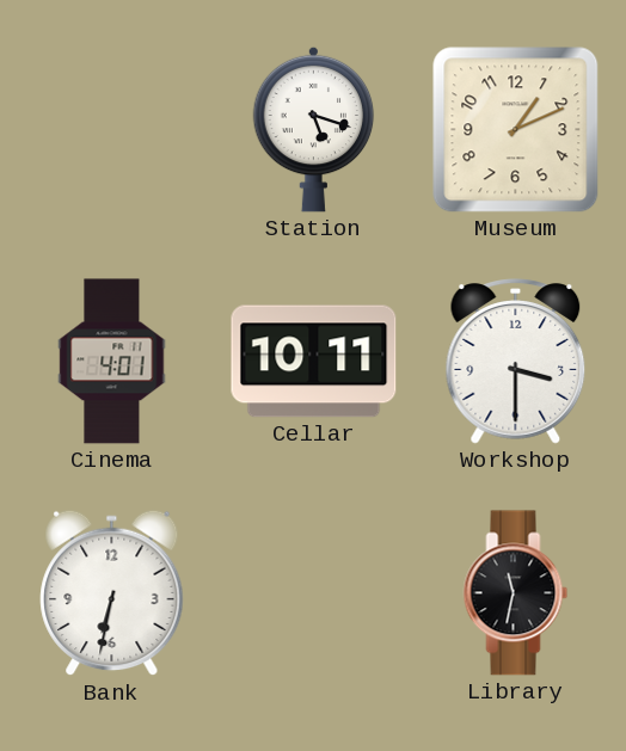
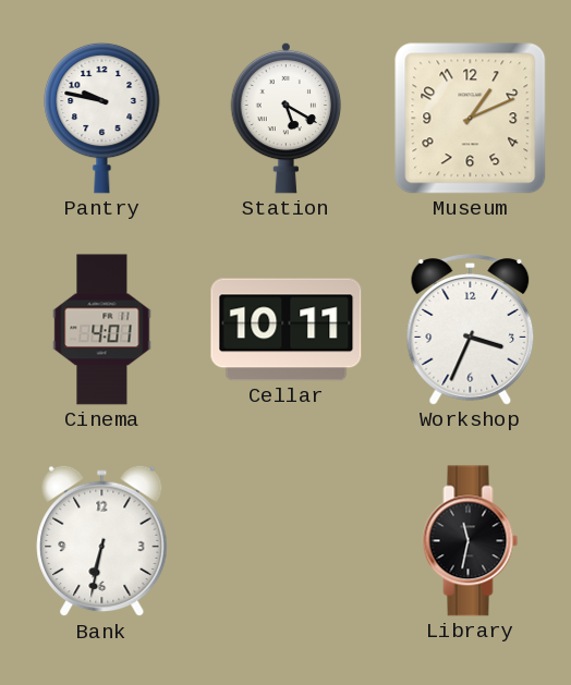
Pantry: none -> 9:47
Station: 5:18 -> 5:20
Workshop: 3:30 -> 3:34
